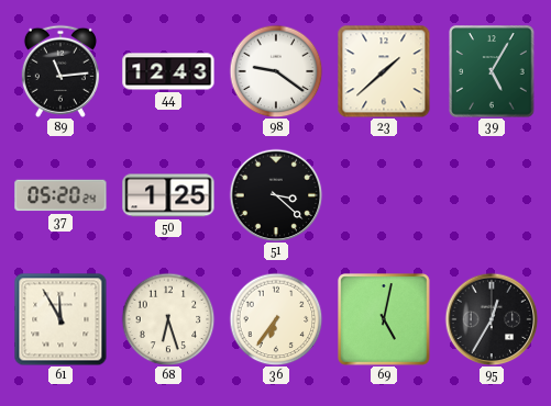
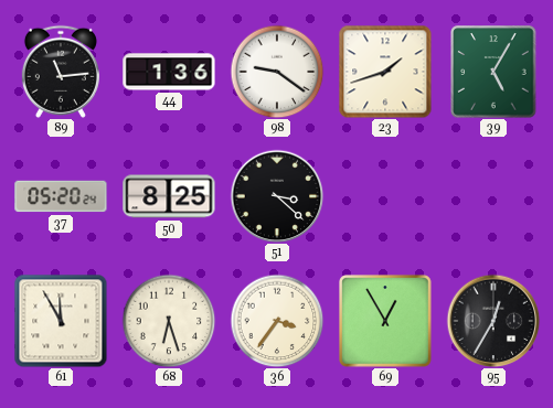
44: 12:43 -> 1:36
23: 1:38 -> 1:42
50: 1:25 -> 8:25
36: 6:36 -> 3:36
69: 5:02 -> 12:55
